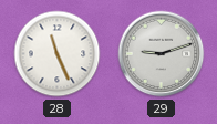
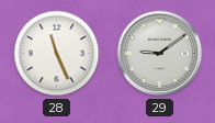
29: 9:12 -> 9:09
